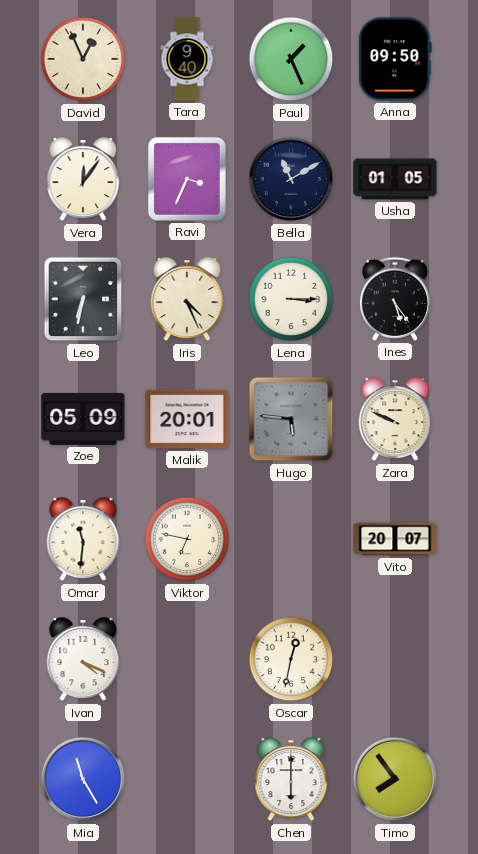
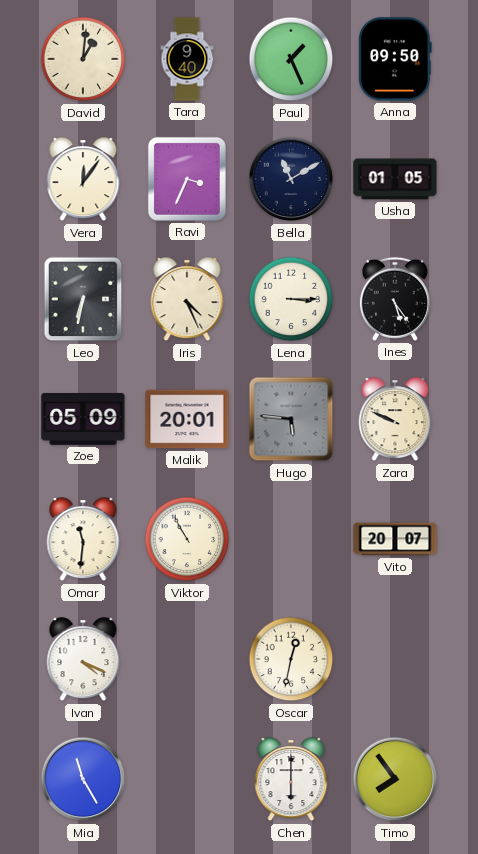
David: 12:56 -> 1:01
Viktor: 6:47 -> 10:55
